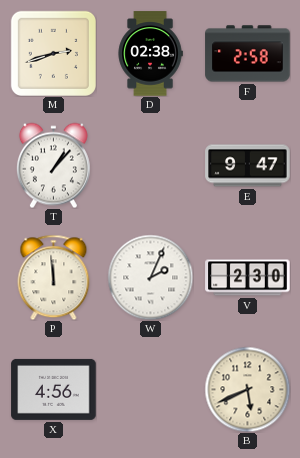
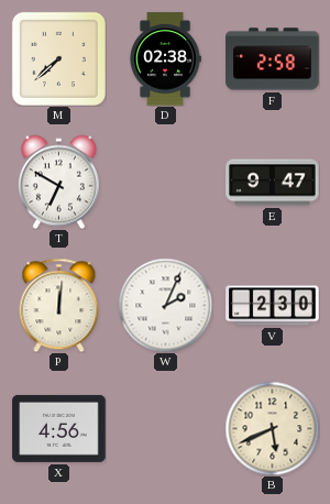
M: 2:42 -> 7:38
T: 1:07 -> 6:50
P: 11:59 -> 12:01
